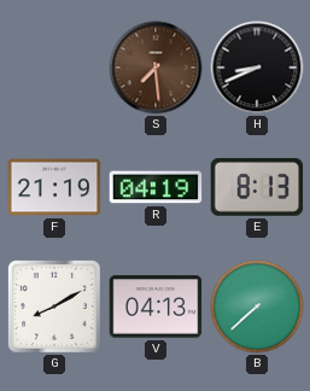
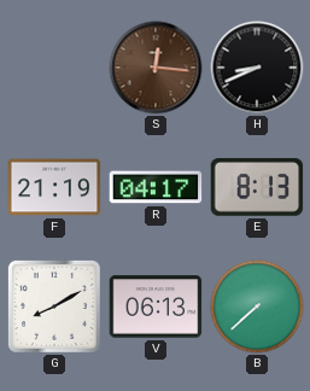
S: 7:29 -> 12:16
R: 04:19 -> 04:17
V: 04:13 -> 06:13
